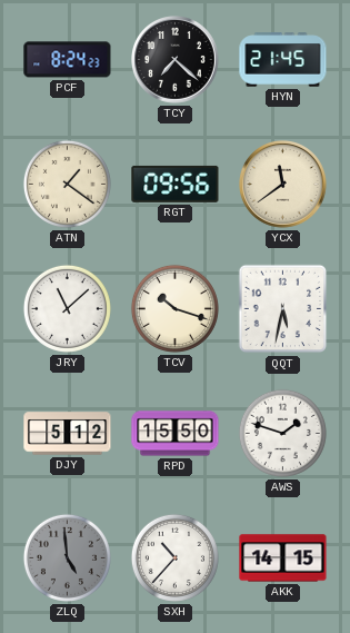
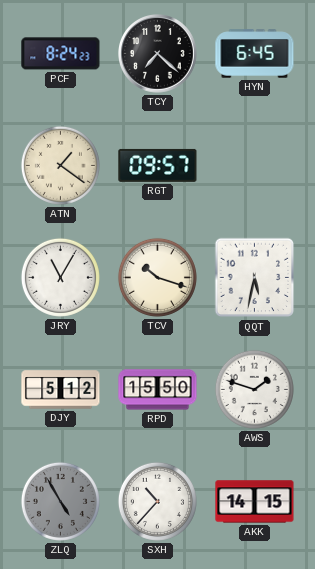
HYN: 21:45 -> 6:45
RGT: 09:56 -> 09:57
YCX: 11:39 -> none
JRY: 11:08 -> 11:05
ZLQ: 4:59 -> 4:55
